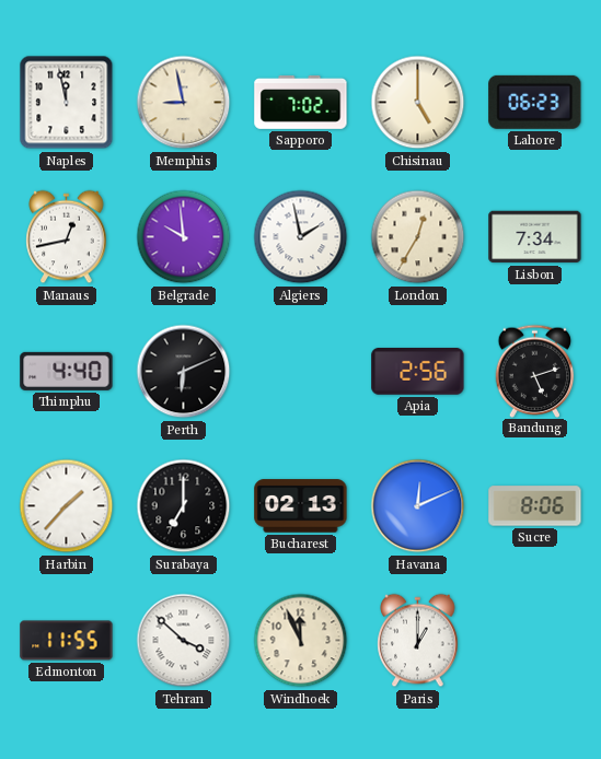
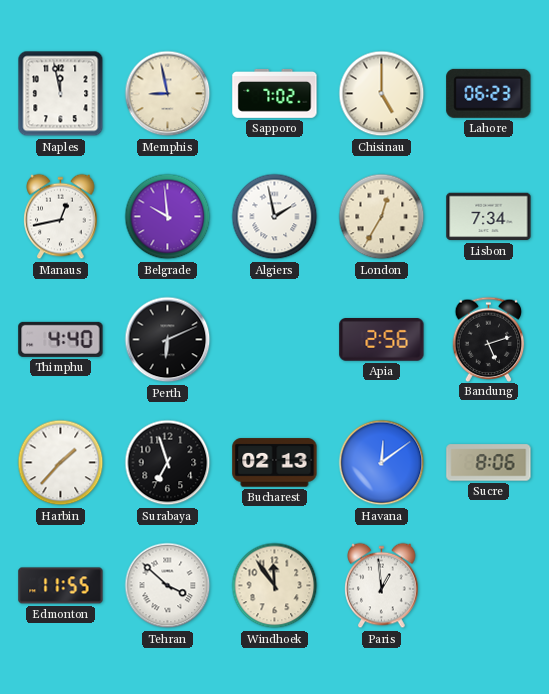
Surabaya: 7:00 -> 6:57
Havana: 12:11 -> 12:09
Windhoek: 11:56 -> 11:54
Paris: 1:00 -> 12:59
